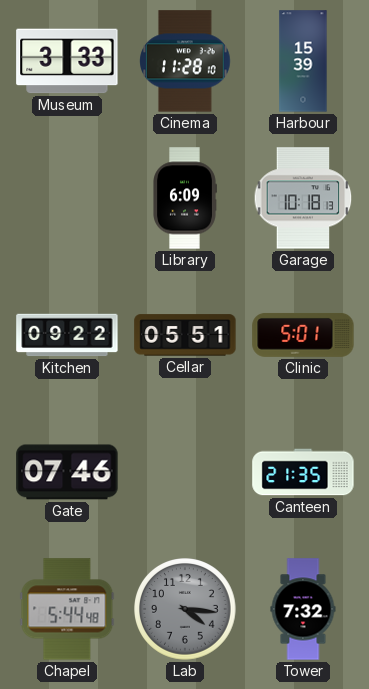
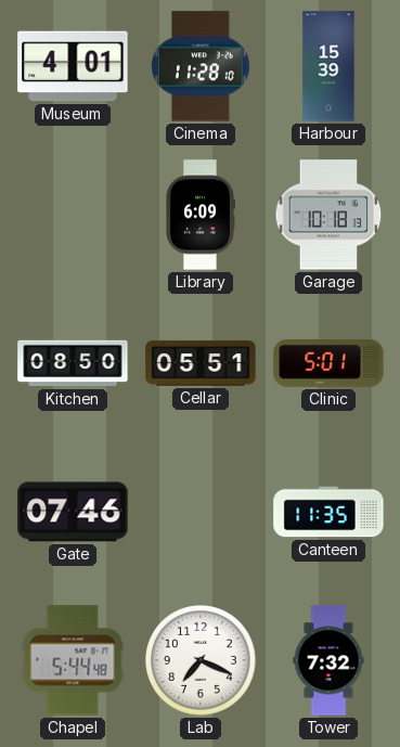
Museum: 3:33 -> 4:01
Kitchen: 09:22 -> 08:50
Canteen: 21:35 -> 11:35
Lab: 4:16 -> 7:19
Lab dial: grey -> white
